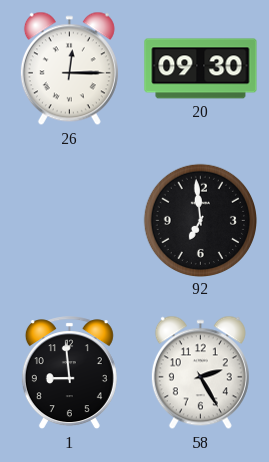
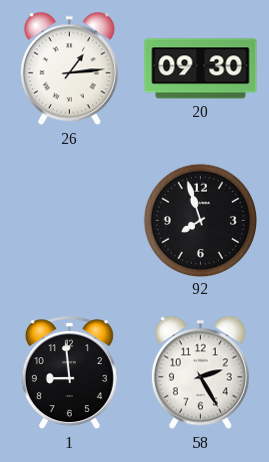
26: 12:15 -> 1:14
92: 6:59 -> 7:57
